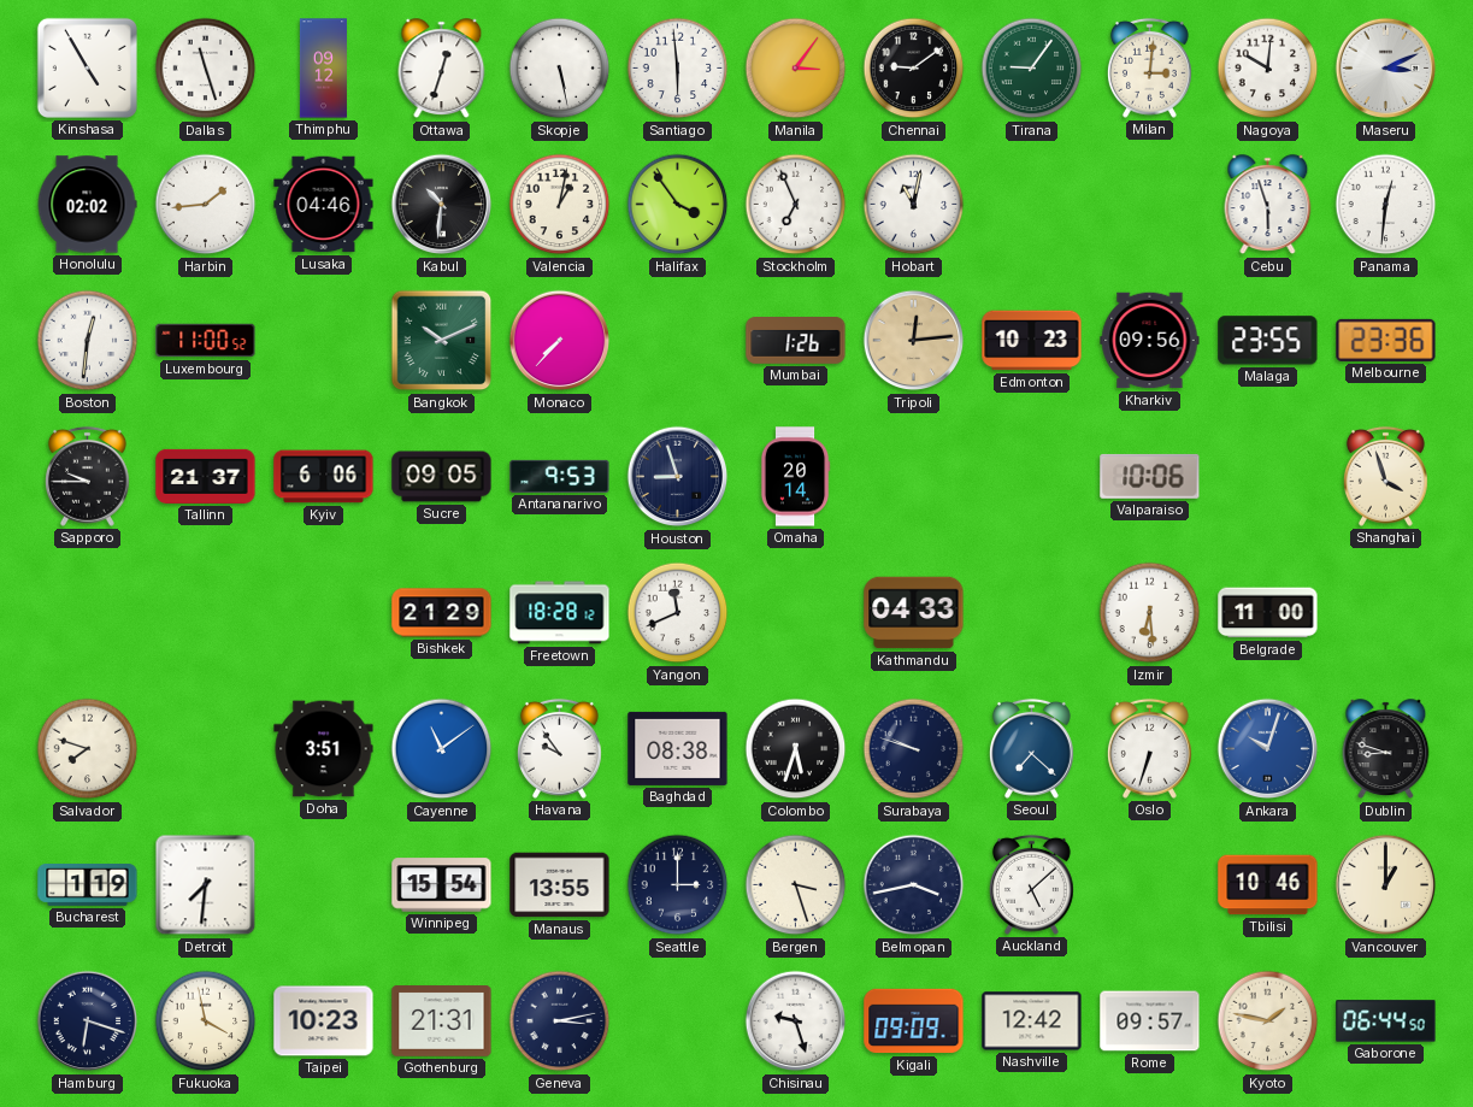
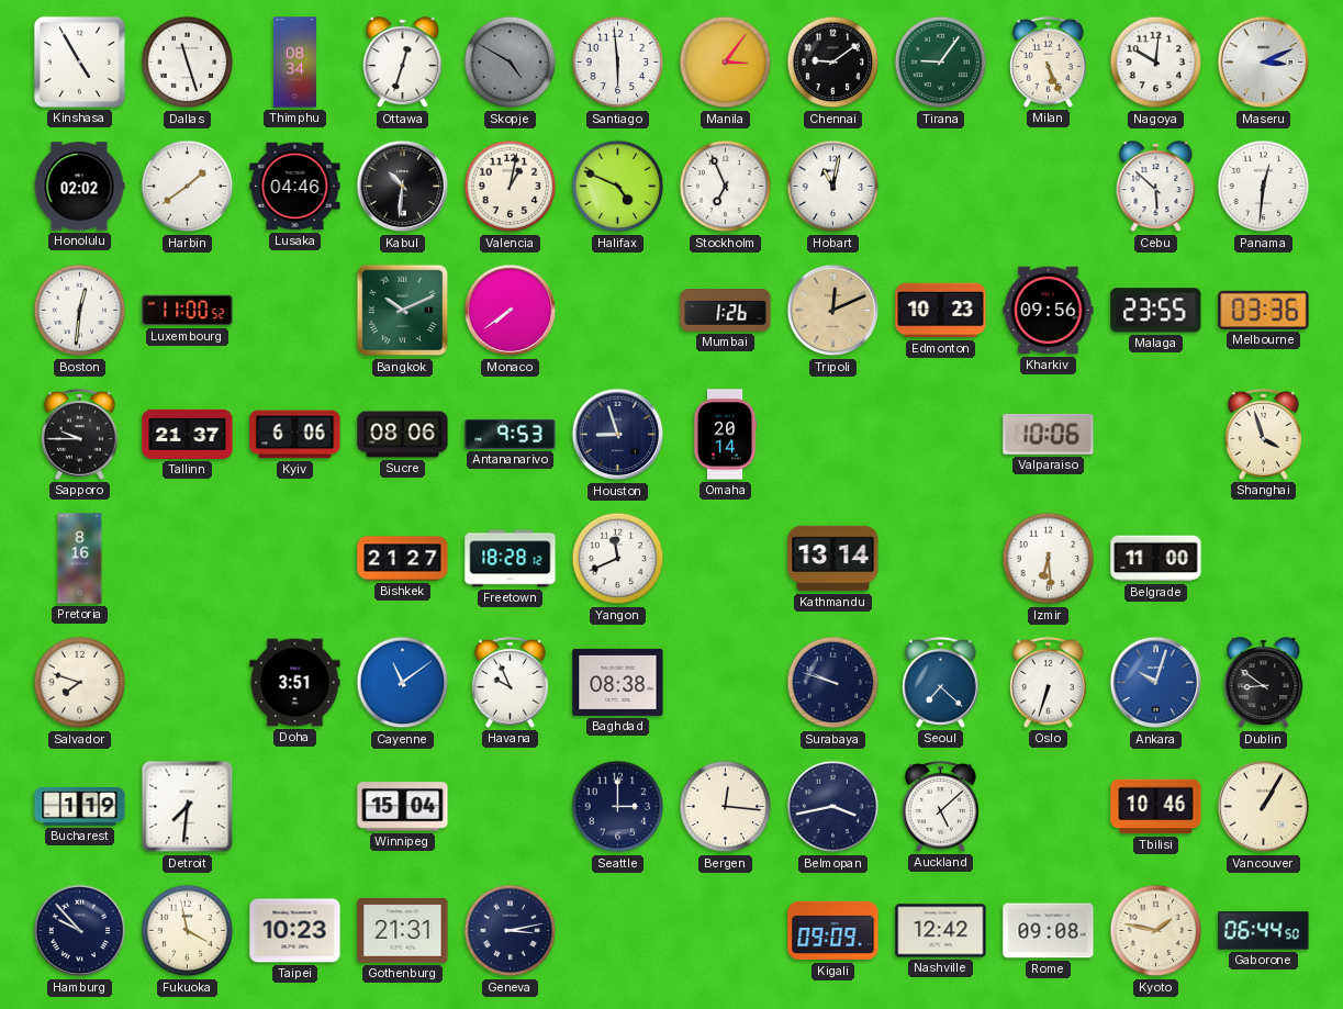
Thimphu: 09:12 -> 08:34
Skopje: 5:28 -> 4:50
Skopje dial: white -> grey
Milan: 3:01 -> 5:26
Harbin: 1:44 -> 1:39
Halifax: 3:54 -> 4:49
Cebu: 5:57 -> 5:52
Monaco: 7:37 -> 7:39
Tripoli: 12:14 -> 12:11
Melbourne: 23:36 -> 03:36
Sucre: 09:05 -> 08:06
Pretoria: none -> 8:16
Bishkek: 21:29 -> 21:27
Kathmandu: 04:33 -> 13:14
Havana: 9:54 -> 9:56
Colombo: 5:33 -> none
Dublin: 8:48 -> 8:51
Winnipeg: 15:54 -> 15:04
Manaus: 13:55 -> none
Bergen: 3:27 -> 12:16
Vancouver: 1:00 -> 1:05
Hamburg: 6:18 -> 9:53
Chisinau: 9:27 -> none
Rome: 09:57 -> 09:08
